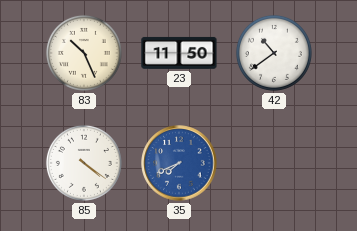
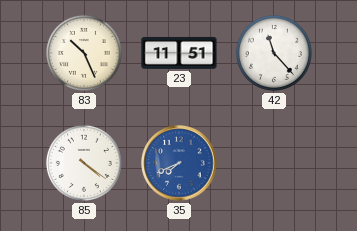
23: 11:50 -> 11:51
42: 10:39 -> 11:23
